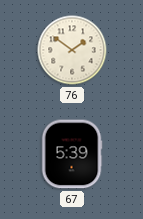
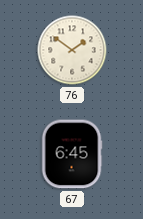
67: 5:39 -> 6:45
